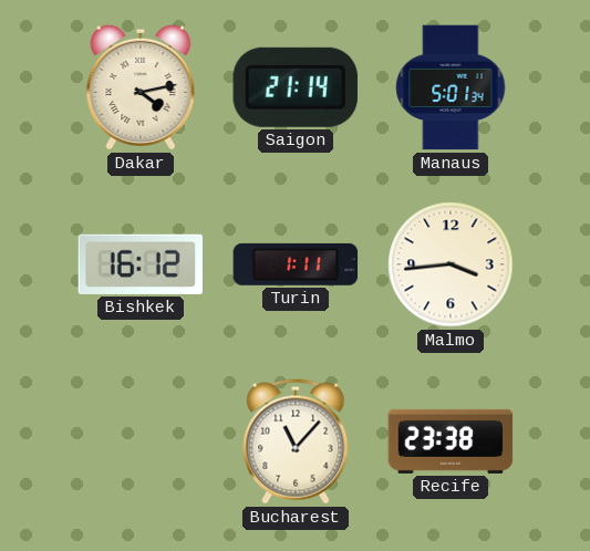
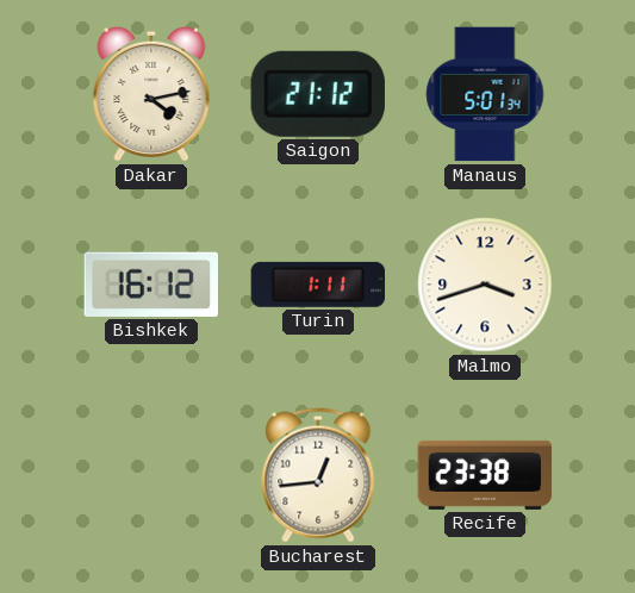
Saigon: 21:14 -> 21:12
Malmo: 3:44 -> 3:42
Bucharest: 11:07 -> 12:44
